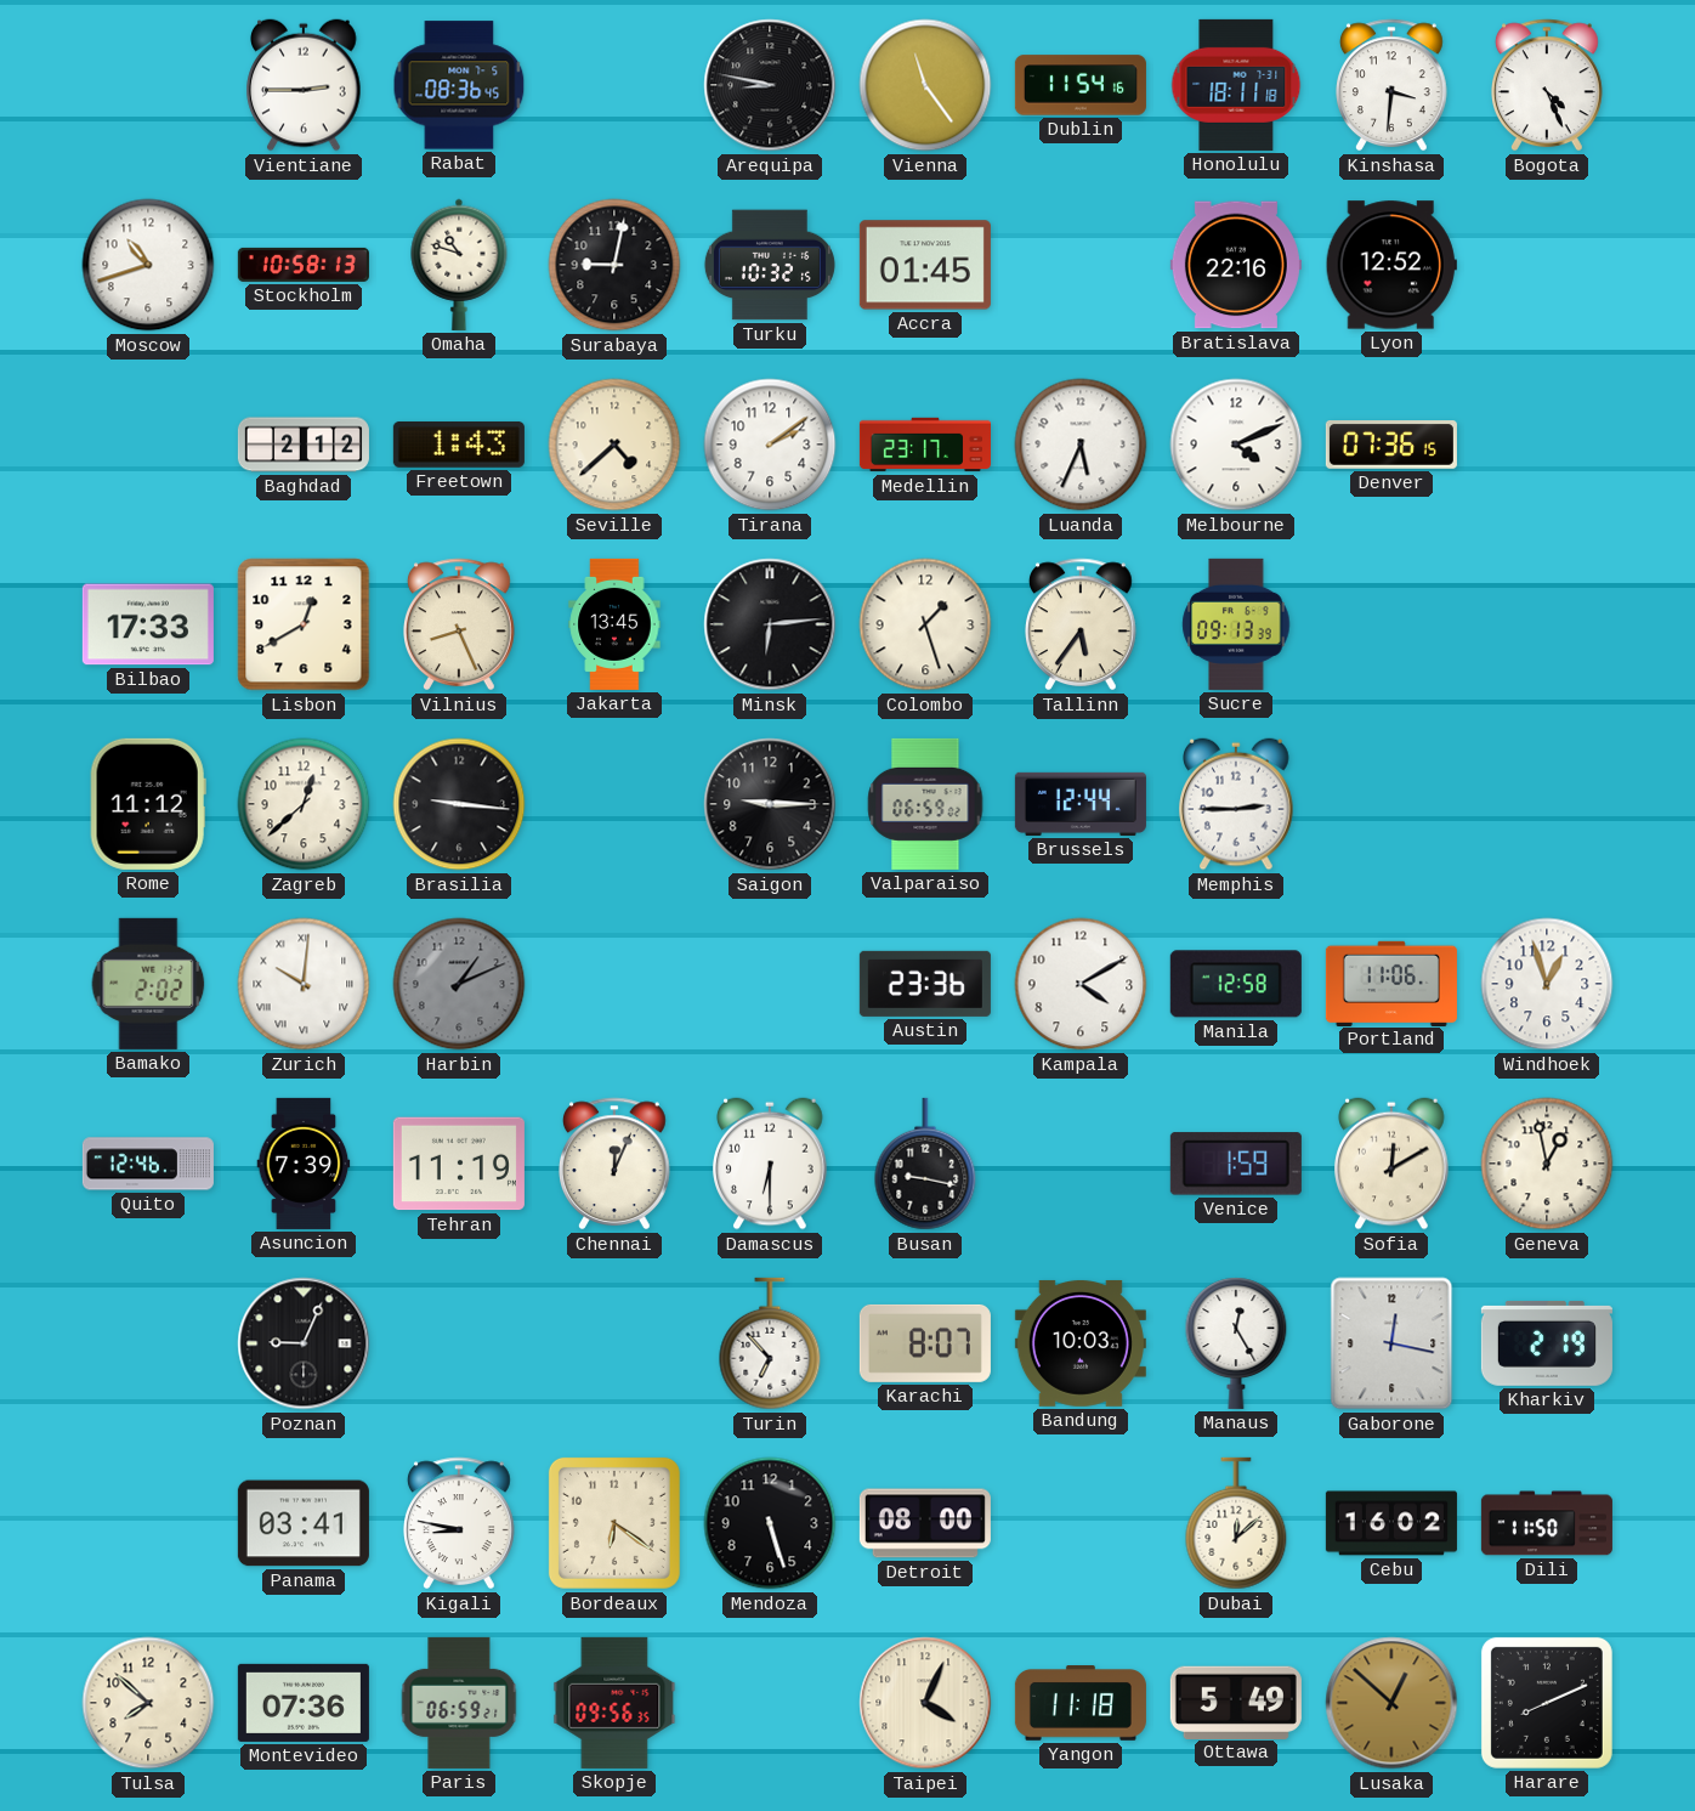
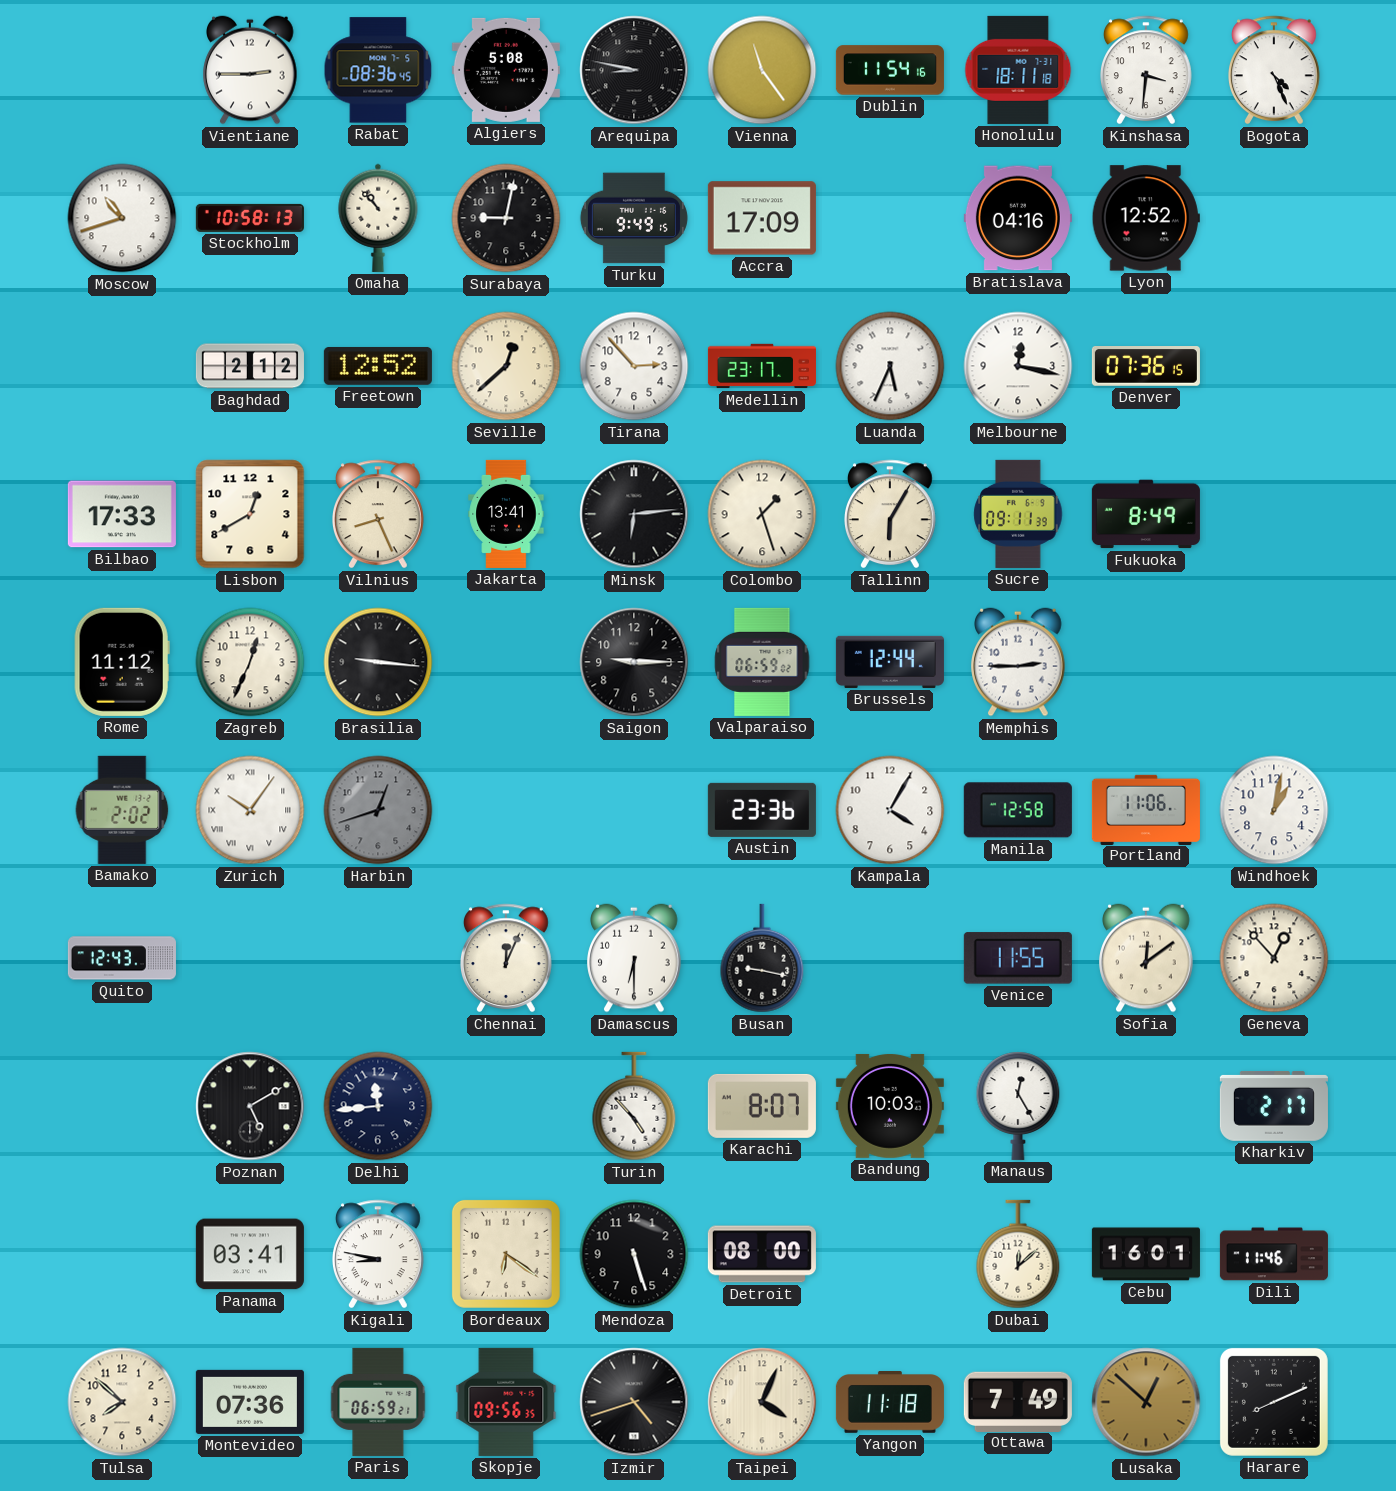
Algiers: none -> 5:08
Omaha: 10:48 -> 10:53
Turku: 10:32 -> 9:49
Accra: 01:45 -> 17:09
Bratislava: 22:16 -> 04:16
Freetown: 1:43 -> 12:52
Seville: 4:38 -> 12:38
Tirana: 2:09 -> 2:53
Melbourne: 4:11 -> 12:17
Jakarta: 13:45 -> 13:41
Tallinn: 5:36 -> 6:05
Sucre: 09:13 -> 09:11
Fukuoka: none -> 8:49
Zagreb: 12:38 -> 12:34
Zurich: 10:01 -> 10:06
Harbin: 1:11 -> 12:42
Kampala: 4:10 -> 4:05
Windhoek: 12:57 -> 1:02
Quito: 12:46 -> 12:43
Asuncion: 7:39 -> none
Tehran: 11:19 -> none
Venice: 1:59 -> 11:55
Sofia: 12:10 -> 12:09
Geneva: 12:58 -> 12:53
Poznan: 9:04 -> 5:10
Delhi: none -> 11:44
Turin: 6:53 -> 4:53
Gaborone: 12:17 -> none
Kharkiv: 2:19 -> 2:17
Cebu: 16:02 -> 16:01
Dili: 11:50 -> 11:46
Izmir: none -> 4:42
Ottawa: 5:49 -> 7:49
